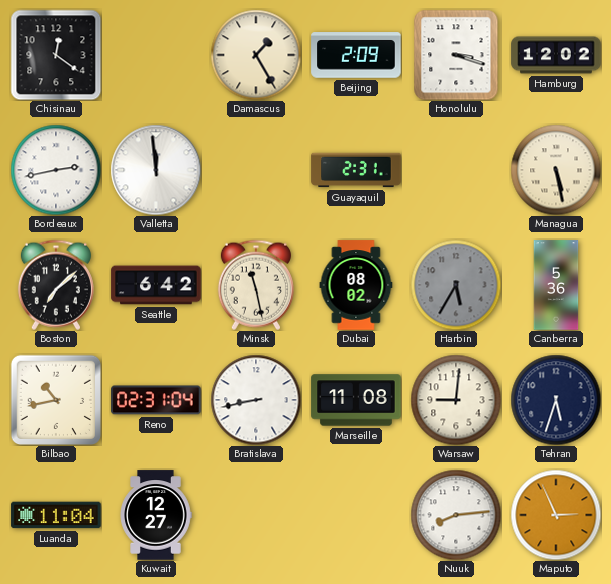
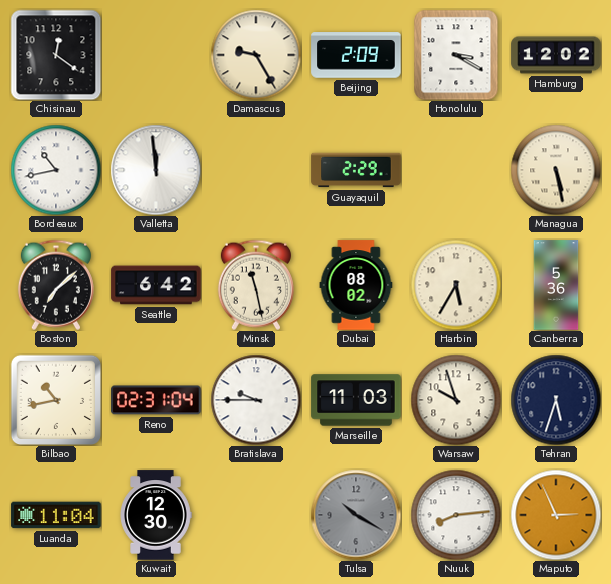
Damascus: 1:25 -> 9:25
Honolulu: 3:18 -> 3:20
Bordeaux: 2:43 -> 10:43
Guayaquil: 2:31 -> 2:29
Harbin dial: grey -> cream
Bratislava: 8:43 -> 9:45
Marseille: 11:08 -> 11:03
Warsaw: 9:01 -> 9:57
Kuwait: 12:27 -> 12:30
Tulsa: none -> 10:20
